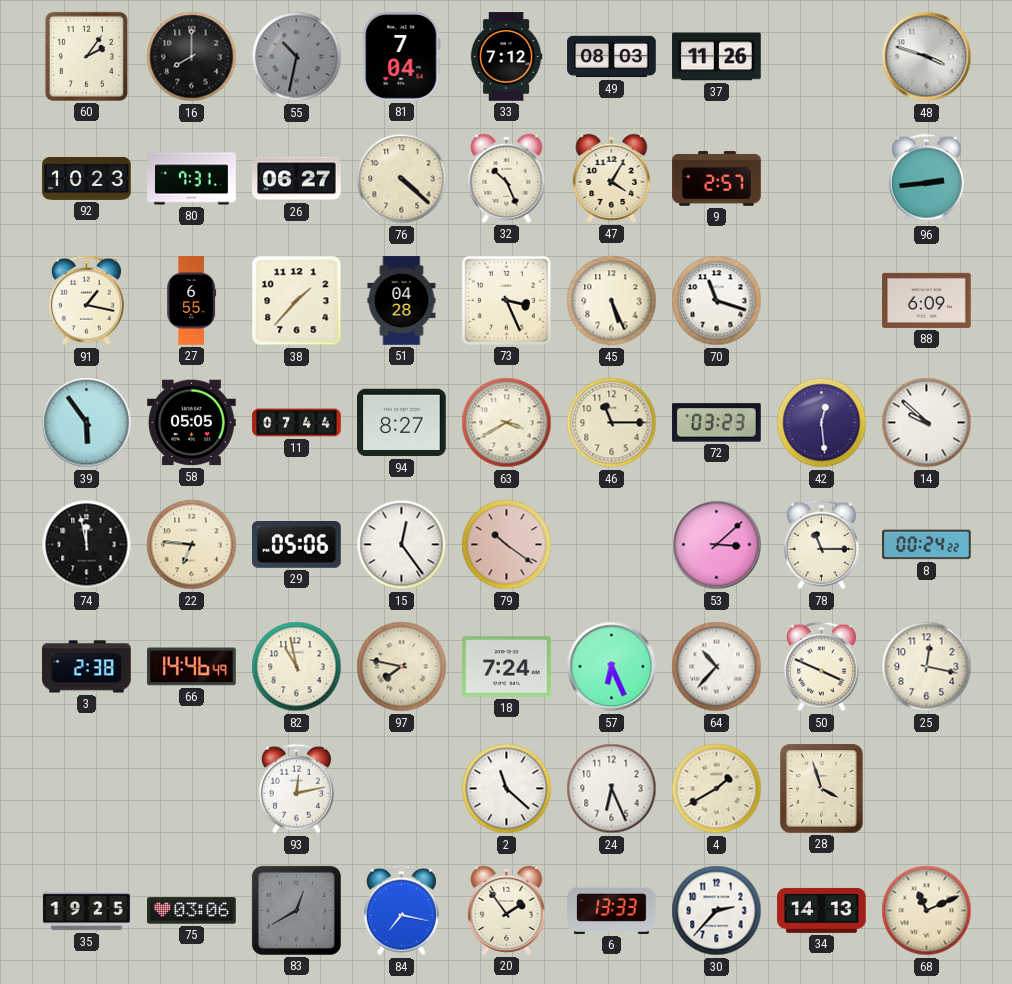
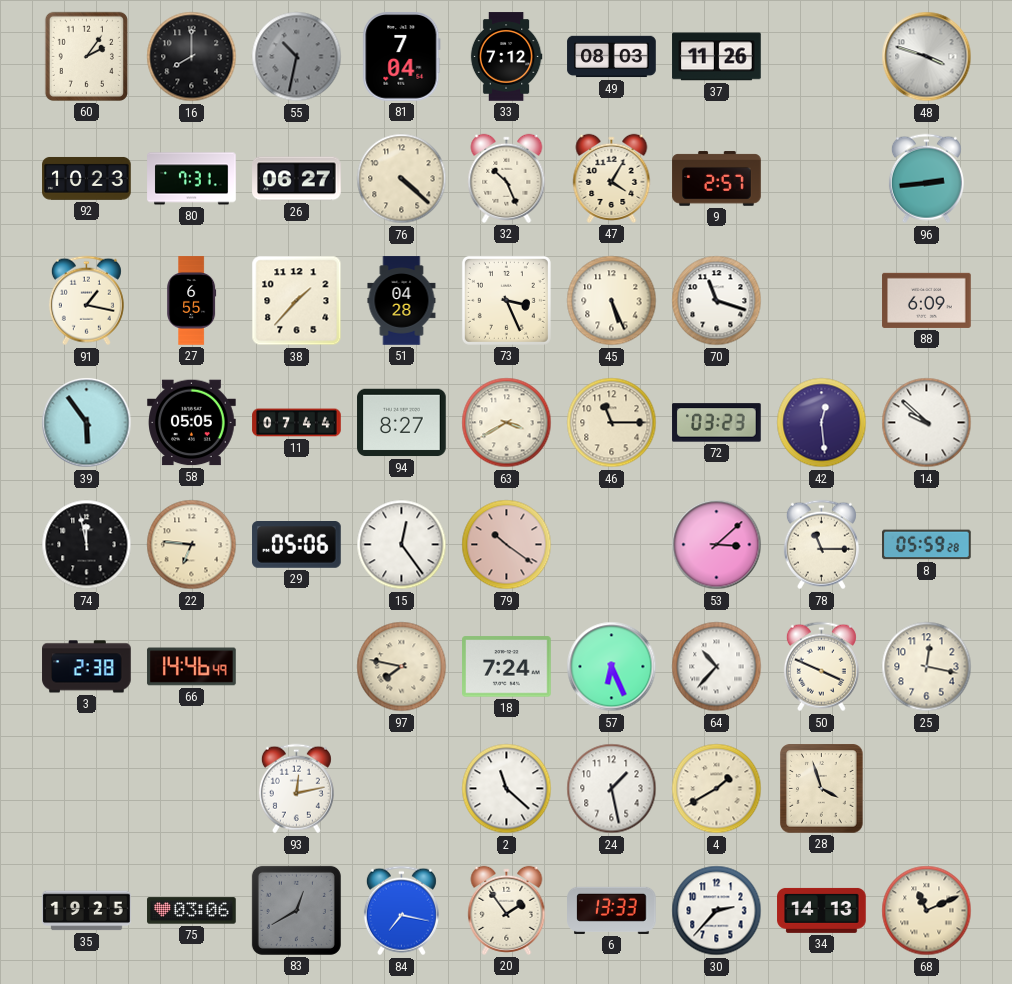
8: 00:24 -> 05:59
82: 10:58 -> none
24: 6:26 -> 1:28
